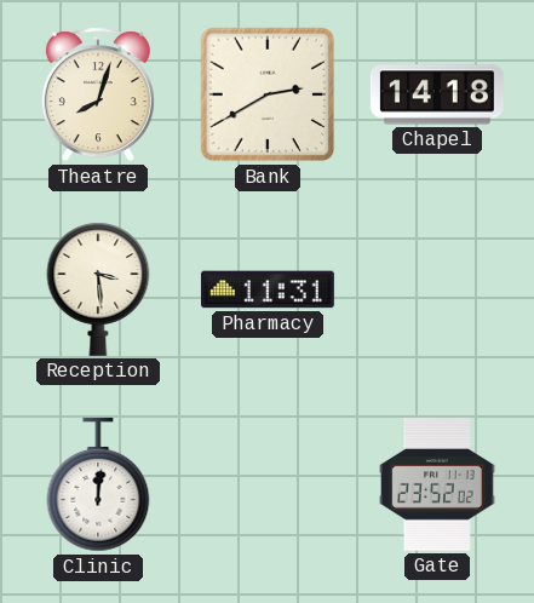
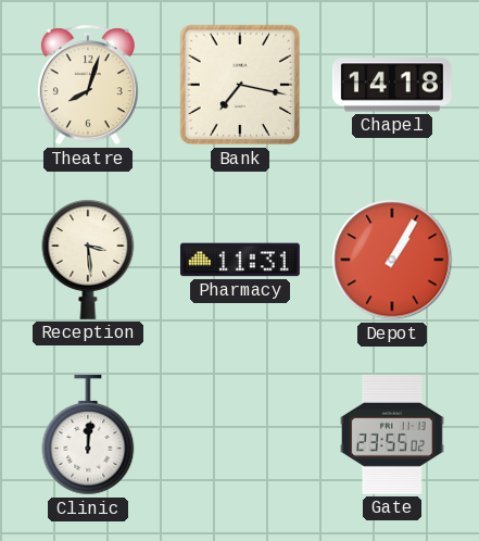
Bank: 2:40 -> 7:17
Depot: none -> 1:05
Gate: 23:52 -> 23:55
